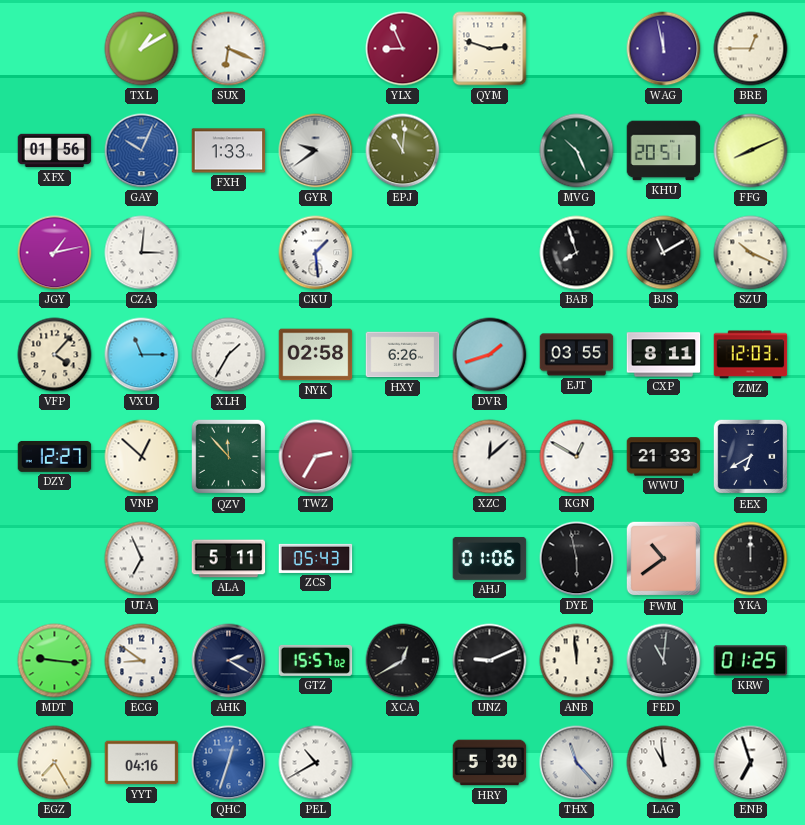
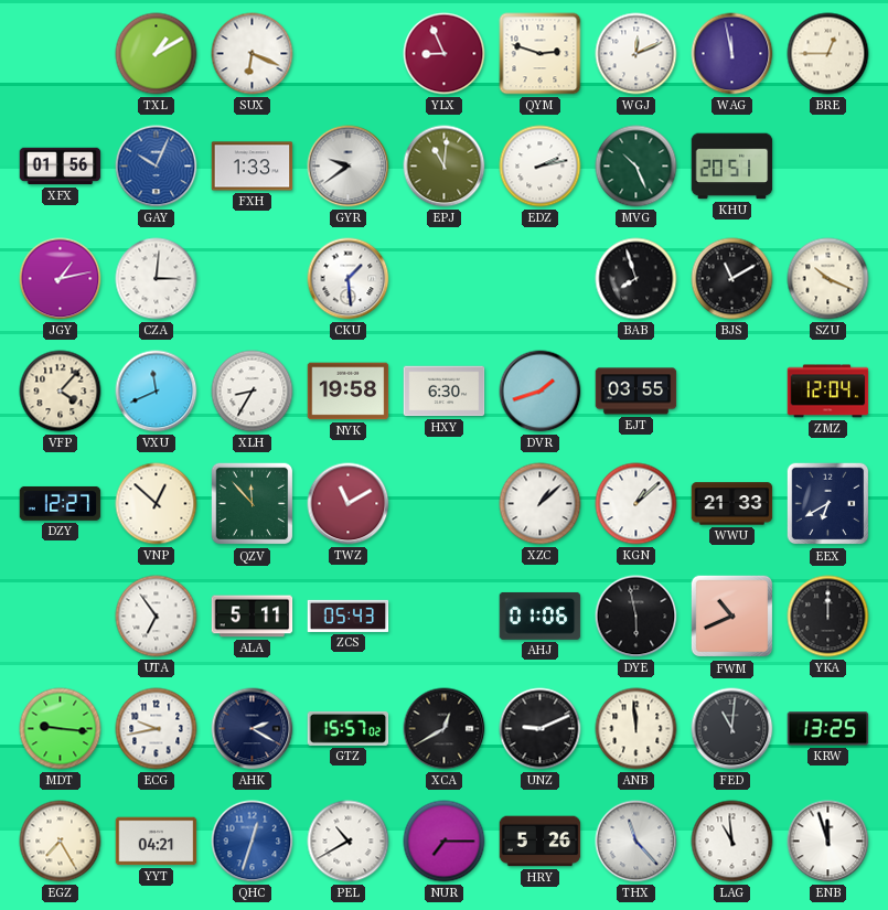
WGJ: none -> 12:11
EDZ: none -> 2:13
FFG: 8:11 -> none
VXU: 11:15 -> 11:41
XLH: 1:35 -> 8:35
NYK: 02:58 -> 19:58
HXY: 6:26 -> 6:30
CXP: 8:11 -> none
ZMZ: 12:03 -> 12:04
TWZ: 2:35 -> 11:10
XZC: 12:08 -> 1:08
KGN: 12:50 -> 1:08
UTA: 6:56 -> 6:54
FWM: 10:39 -> 10:41
ECG: 8:51 -> 9:43
KRW: 01:25 -> 13:25
YYT: 04:16 -> 04:21
NUR: none -> 7:15
HRY: 5:30 -> 5:26
ENB: 6:57 -> 11:57
